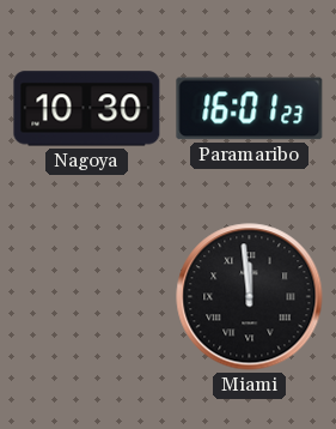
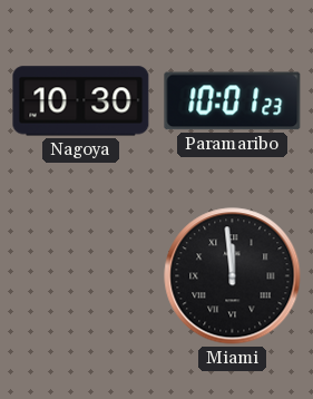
Paramaribo: 16:01 -> 10:01
